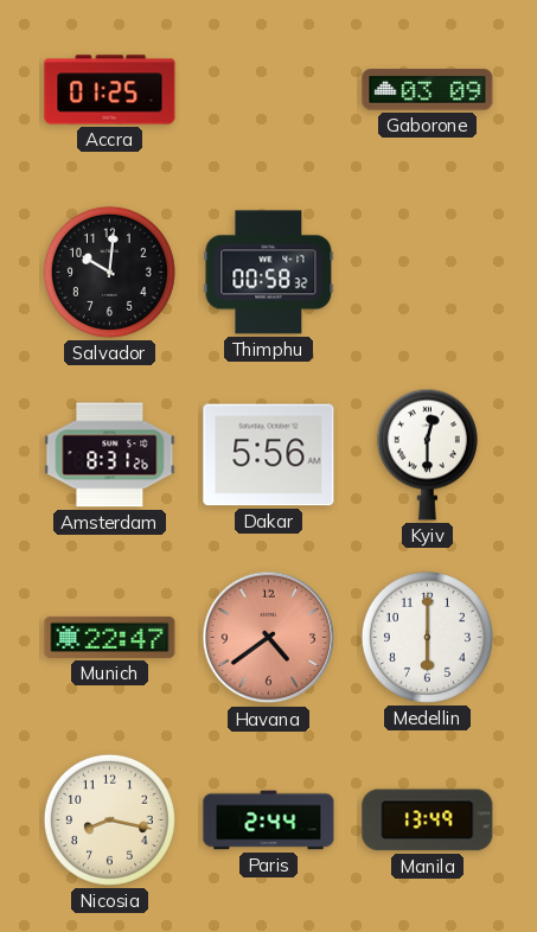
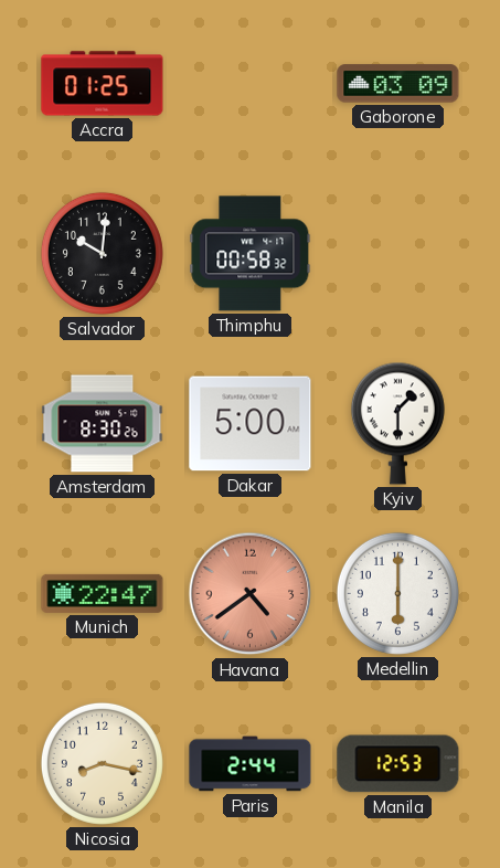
Amsterdam: 8:31 -> 8:30
Dakar: 5:56 -> 5:00
Kyiv: 12:30 -> 1:30
Manila: 13:49 -> 12:53
